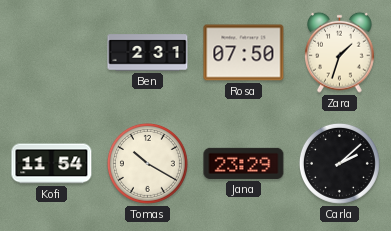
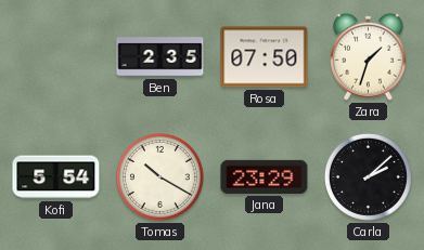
Ben: 2:31 -> 2:35
Kofi: 11:54 -> 5:54
